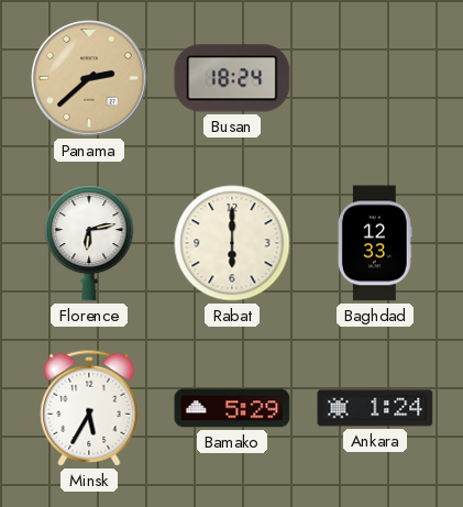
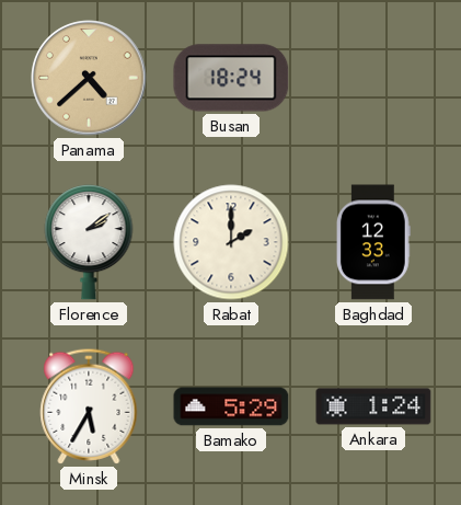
Panama: 2:38 -> 4:38
Florence: 6:13 -> 2:09
Rabat: 6:00 -> 2:00
